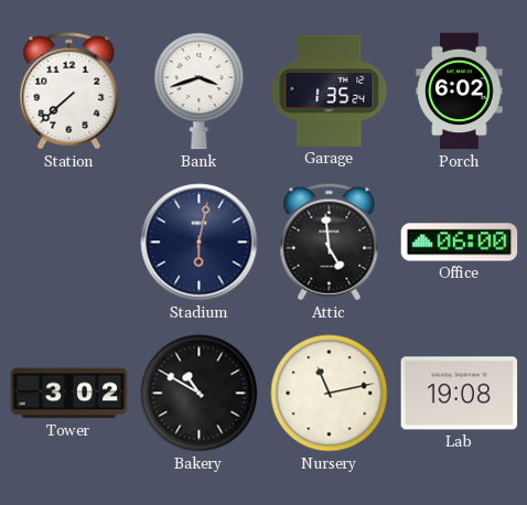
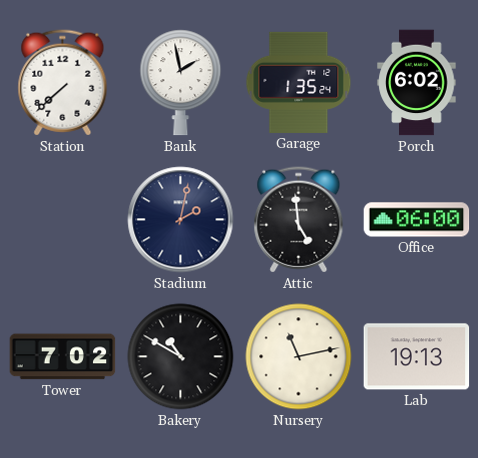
Bank: 3:42 -> 1:58
Stadium: 6:02 -> 2:02
Tower: 3:02 -> 7:02
Lab: 19:08 -> 19:13
